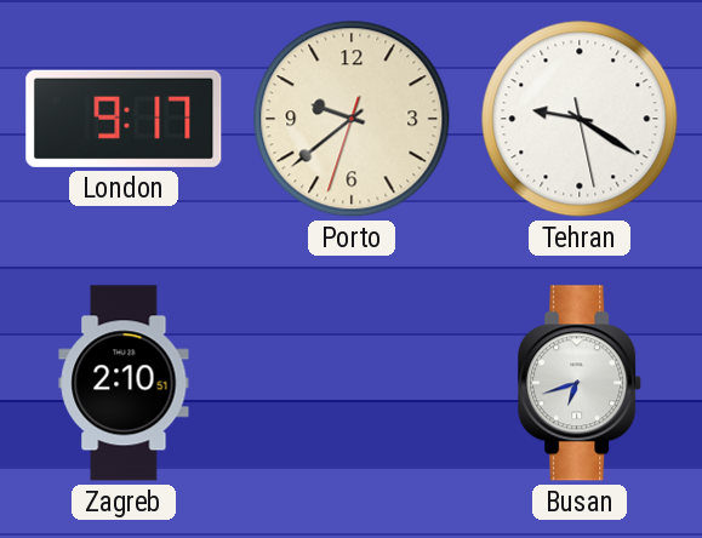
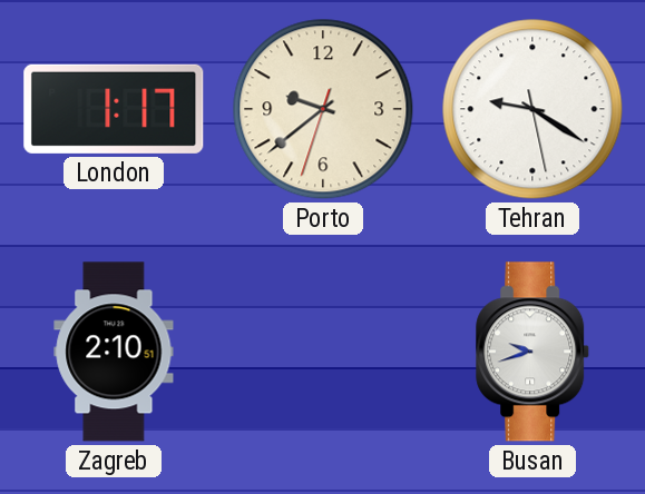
London: 9:17 -> 1:17
Busan: 6:42 -> 9:42
